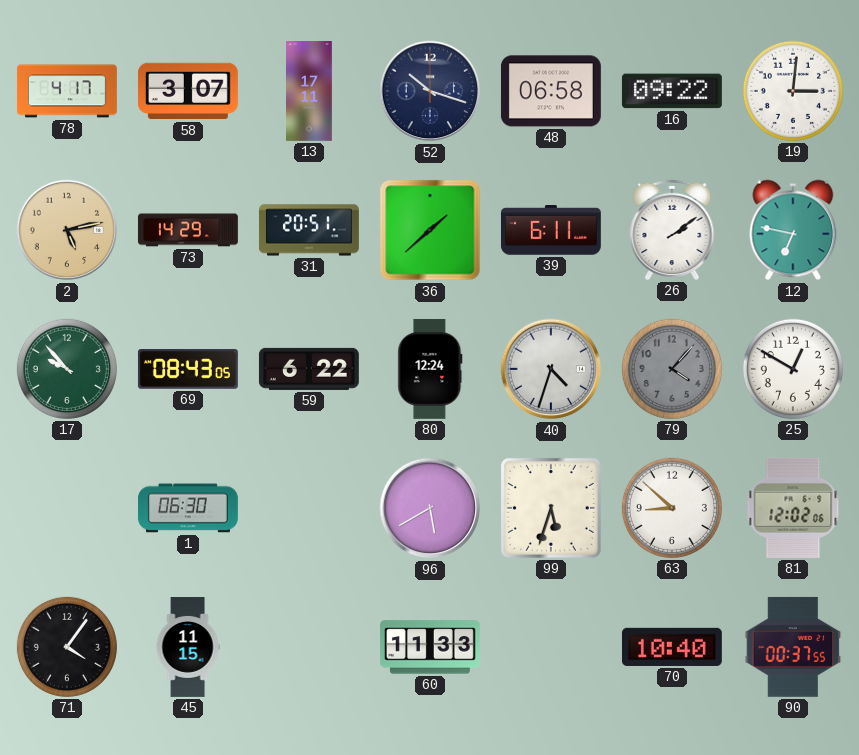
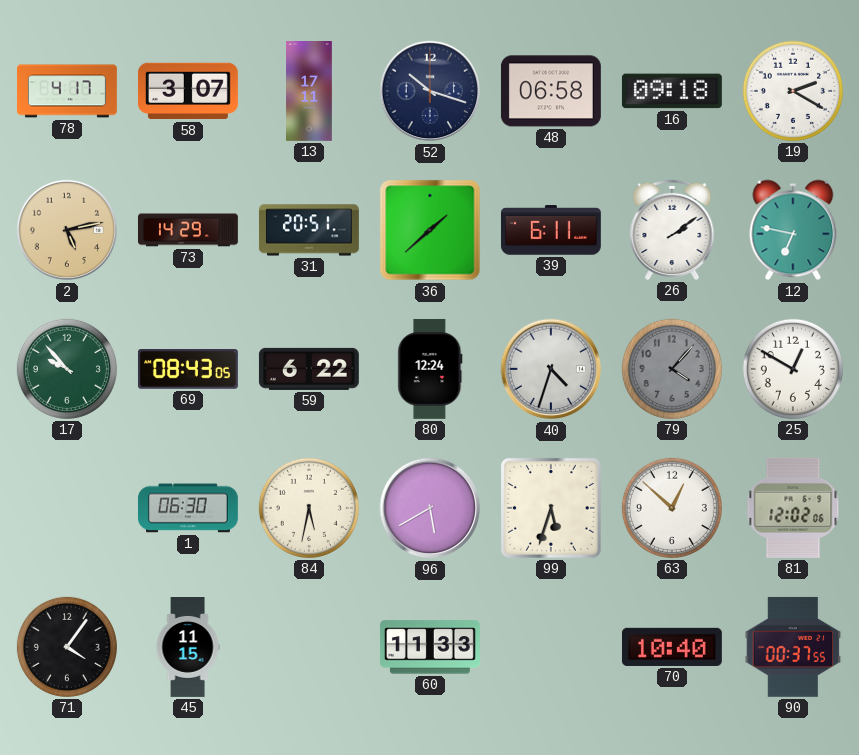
16: 09:22 -> 09:18
19: 3:01 -> 2:20
84: none -> 5:32
63: 8:52 -> 12:52
